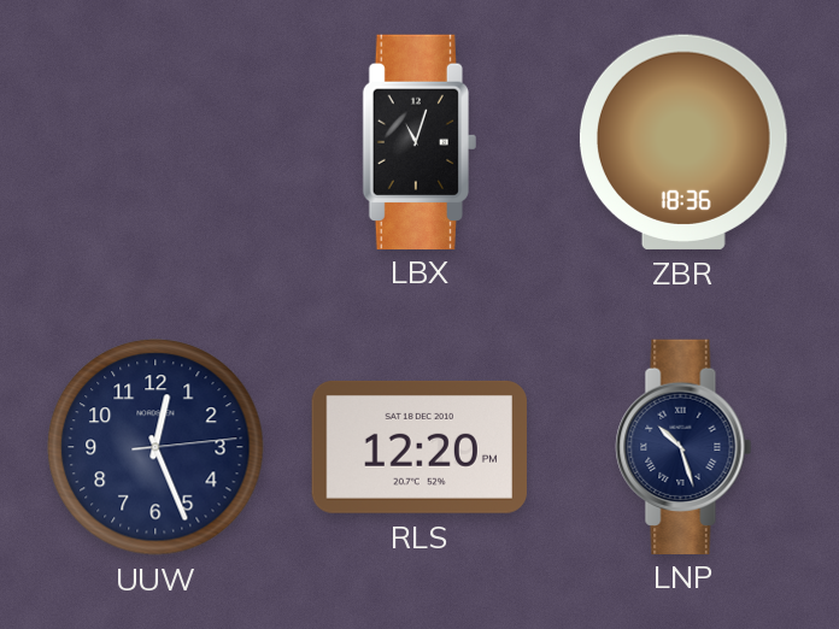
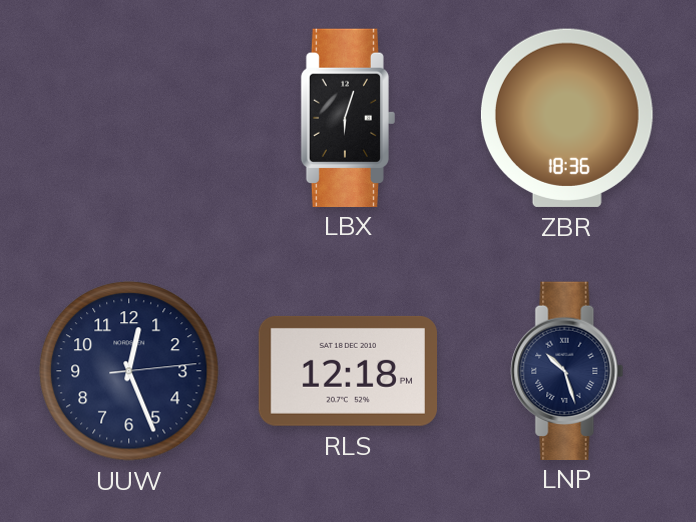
LBX: 11:03 -> 6:03
RLS: 12:20 -> 12:18
